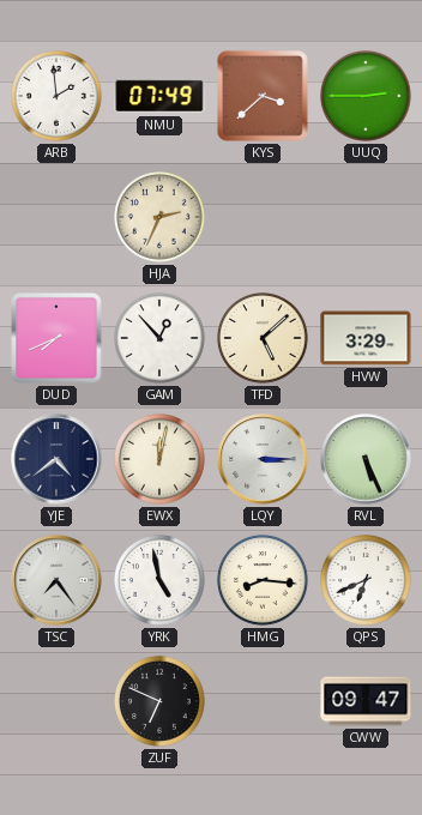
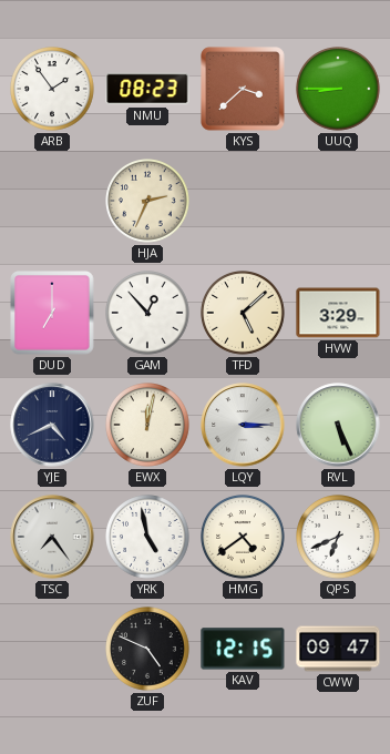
ARB: 1:59 -> 1:54
NMU: 07:49 -> 08:23
UUQ: 2:45 -> 8:45
DUD: 7:41 -> 7:00
YJE: 4:39 -> 4:41
HMG: 8:16 -> 4:39
ZUF: 6:49 -> 4:49
KAV: none -> 12:15
